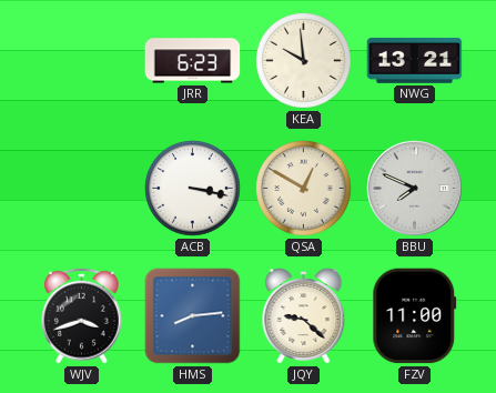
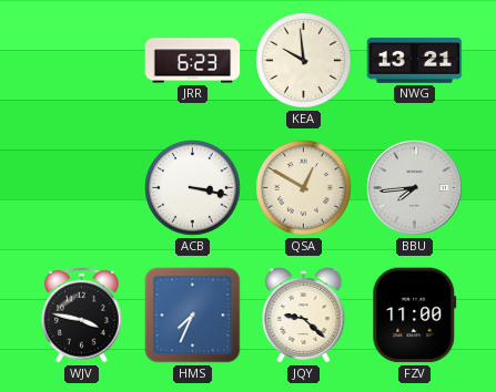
BBU: 7:49 -> 7:44
WJV: 3:42 -> 3:47
HMS: 8:14 -> 7:34
